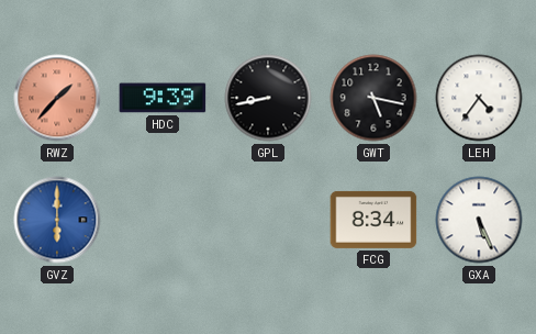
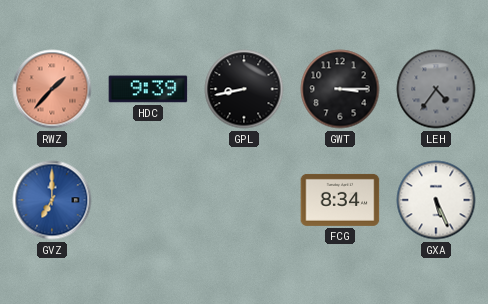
GWT: 5:17 -> 3:15
LEH dial: white -> grey
GVZ: 6:00 -> 7:00
